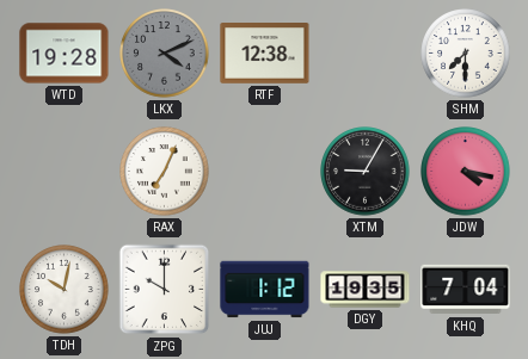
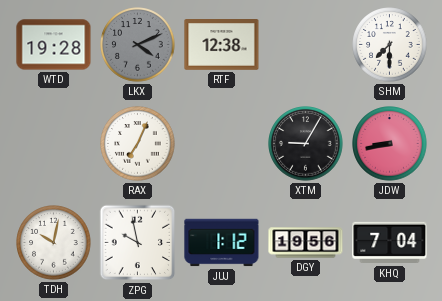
JDW: 4:17 -> 8:43
ZPG: 10:00 -> 9:58
DGY: 19:35 -> 19:56
